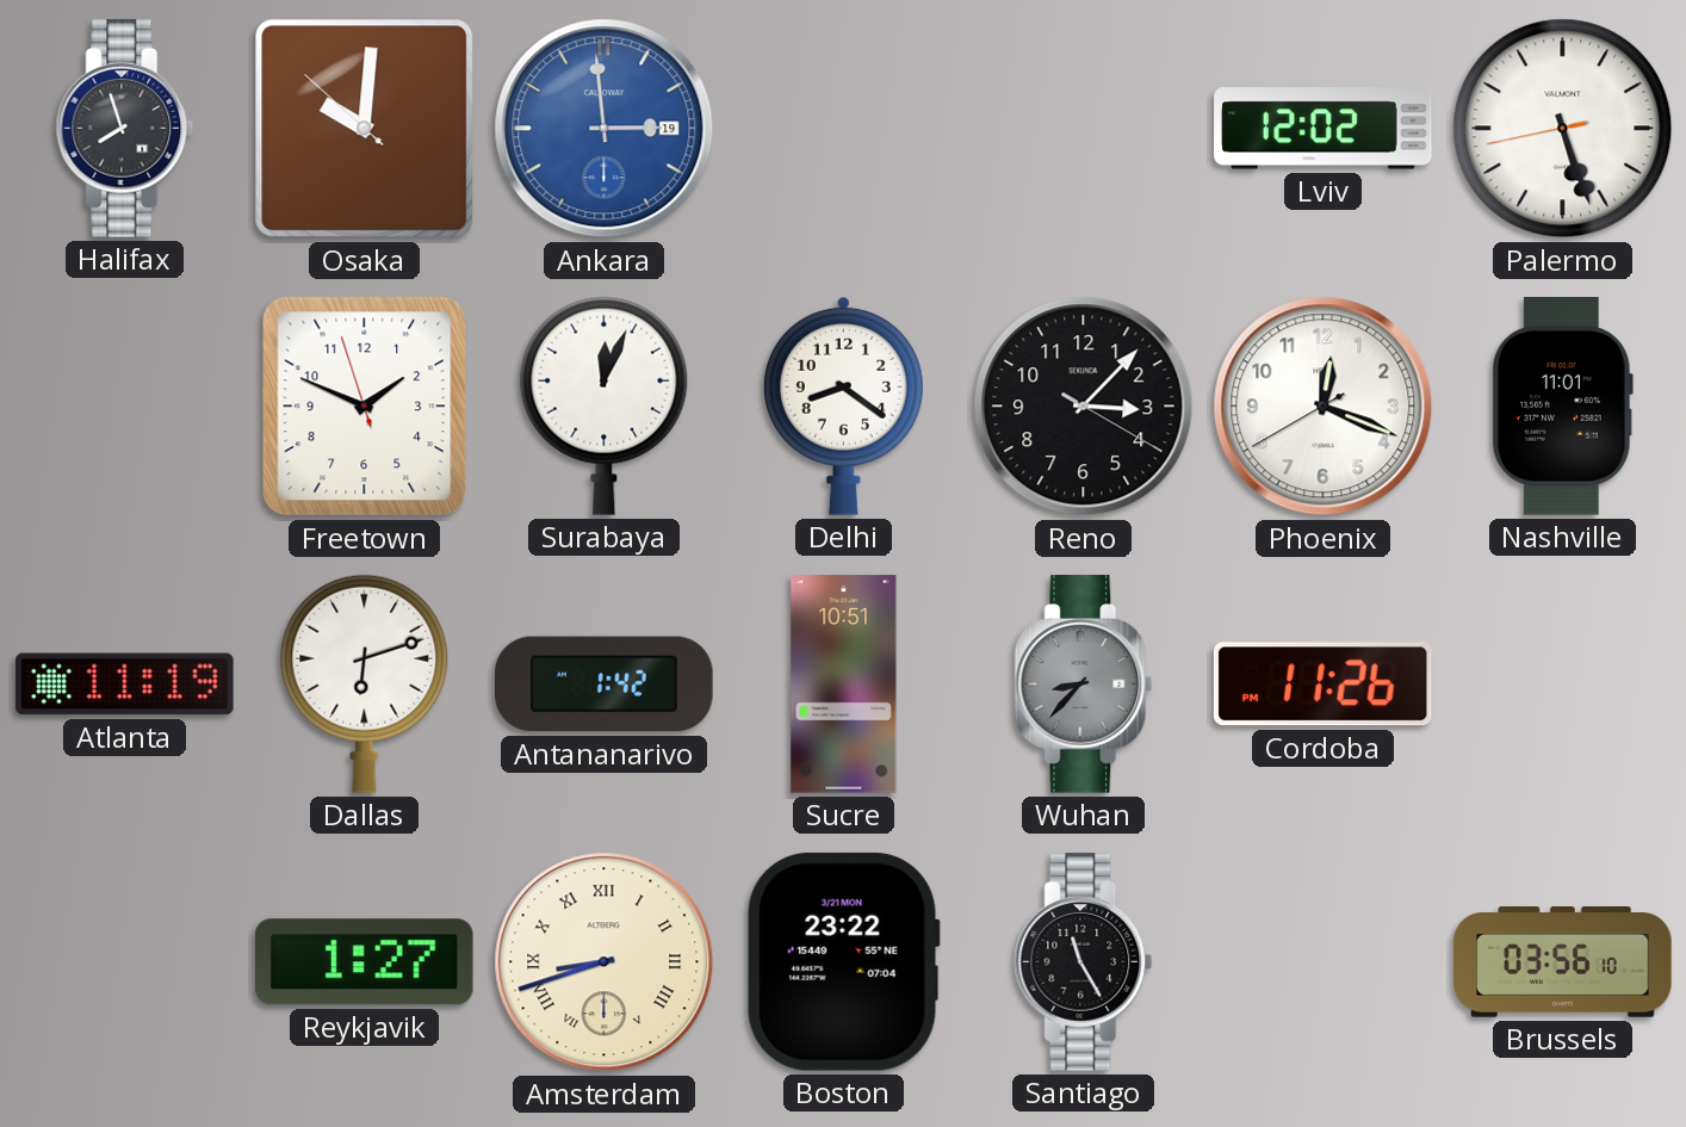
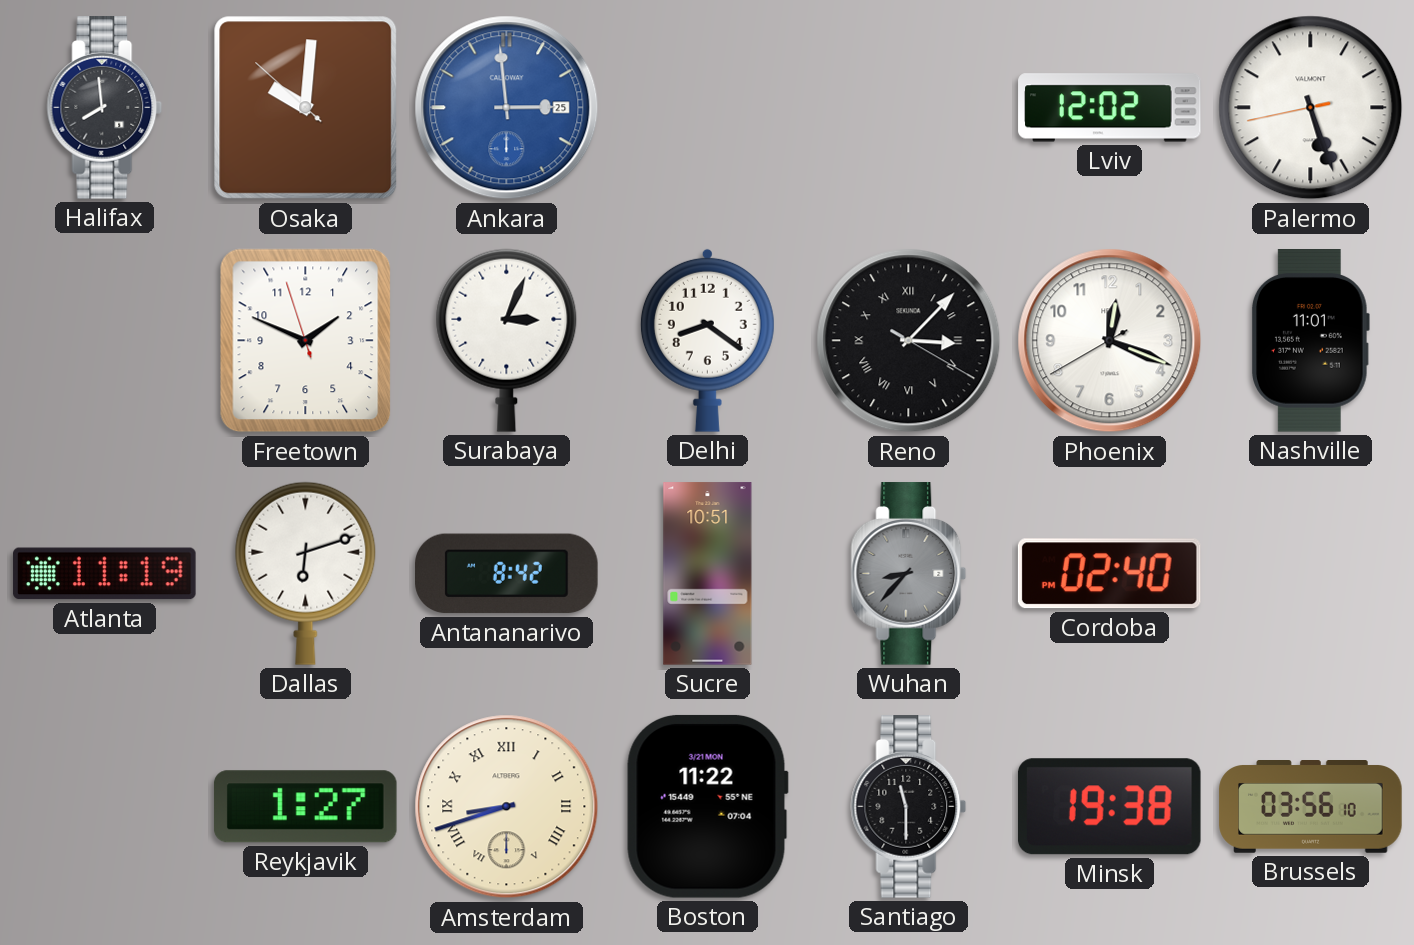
Halifax: 7:57 -> 7:59
Ankara date: 19 -> 25
Surabaya: 12:04 -> 3:04
Reno numerals: Arabic -> Roman
Antananarivo: 1:42 -> 8:42
Cordoba: 11:26 -> 02:40
Boston: 23:22 -> 11:22
Santiago: 11:25 -> 11:30
Minsk: none -> 19:38
